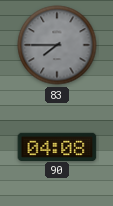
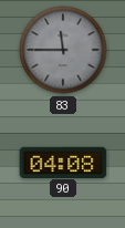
83: 7:45 -> 11:45
